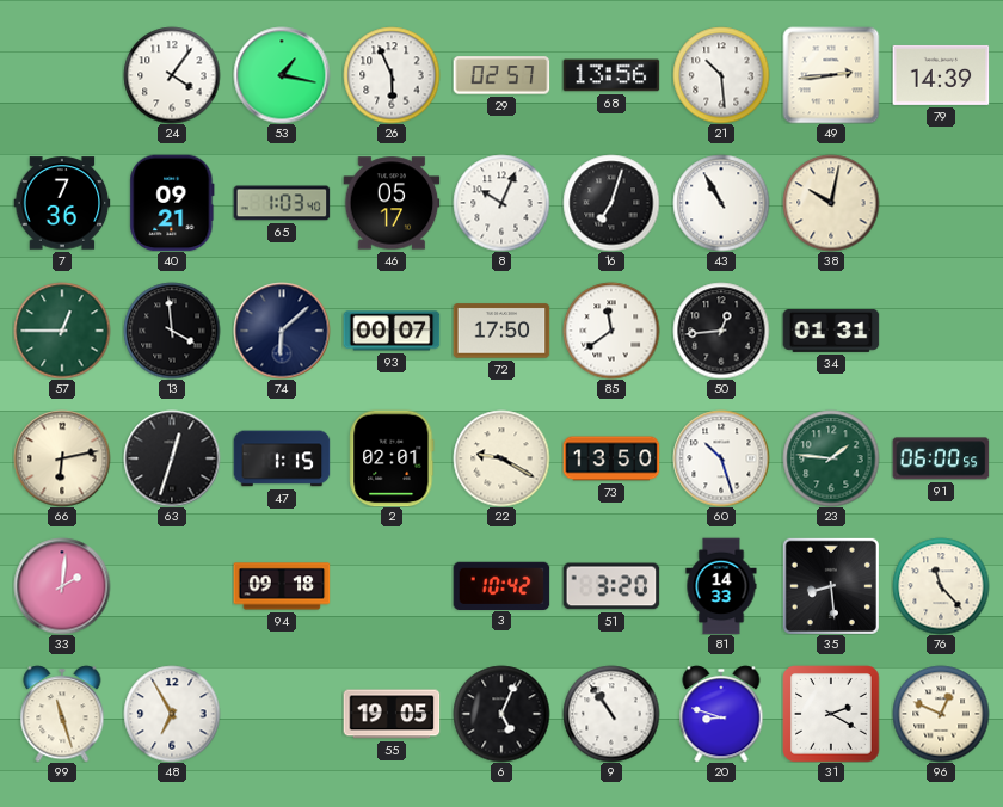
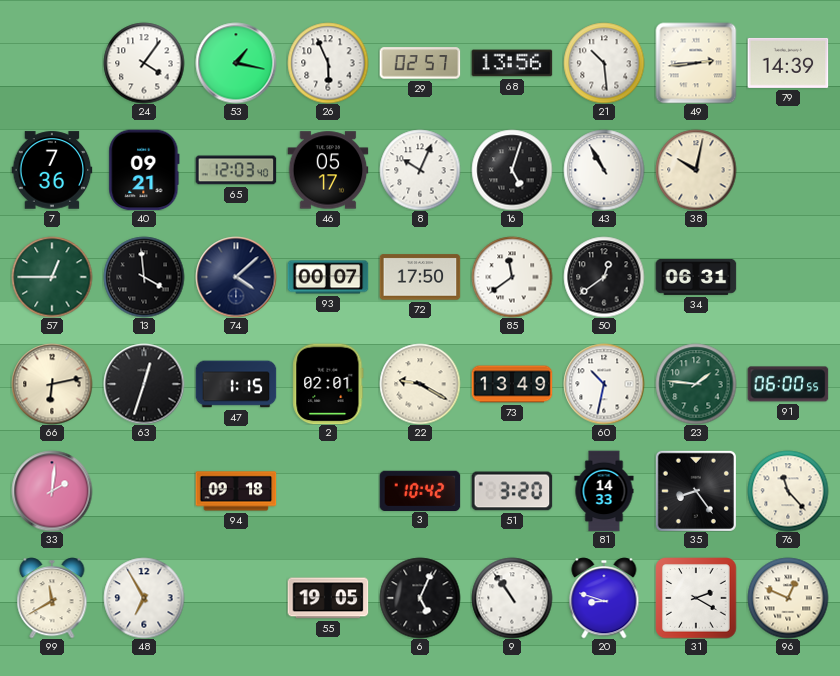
65: 1:03 -> 12:03
16: 7:03 -> 5:03
74: 6:08 -> 4:08
50: 12:44 -> 12:39
34: 01:31 -> 06:31
73: 13:50 -> 13:49
60: 10:27 -> 10:32
35: 8:29 -> 8:24
99: 11:27 -> 11:40
